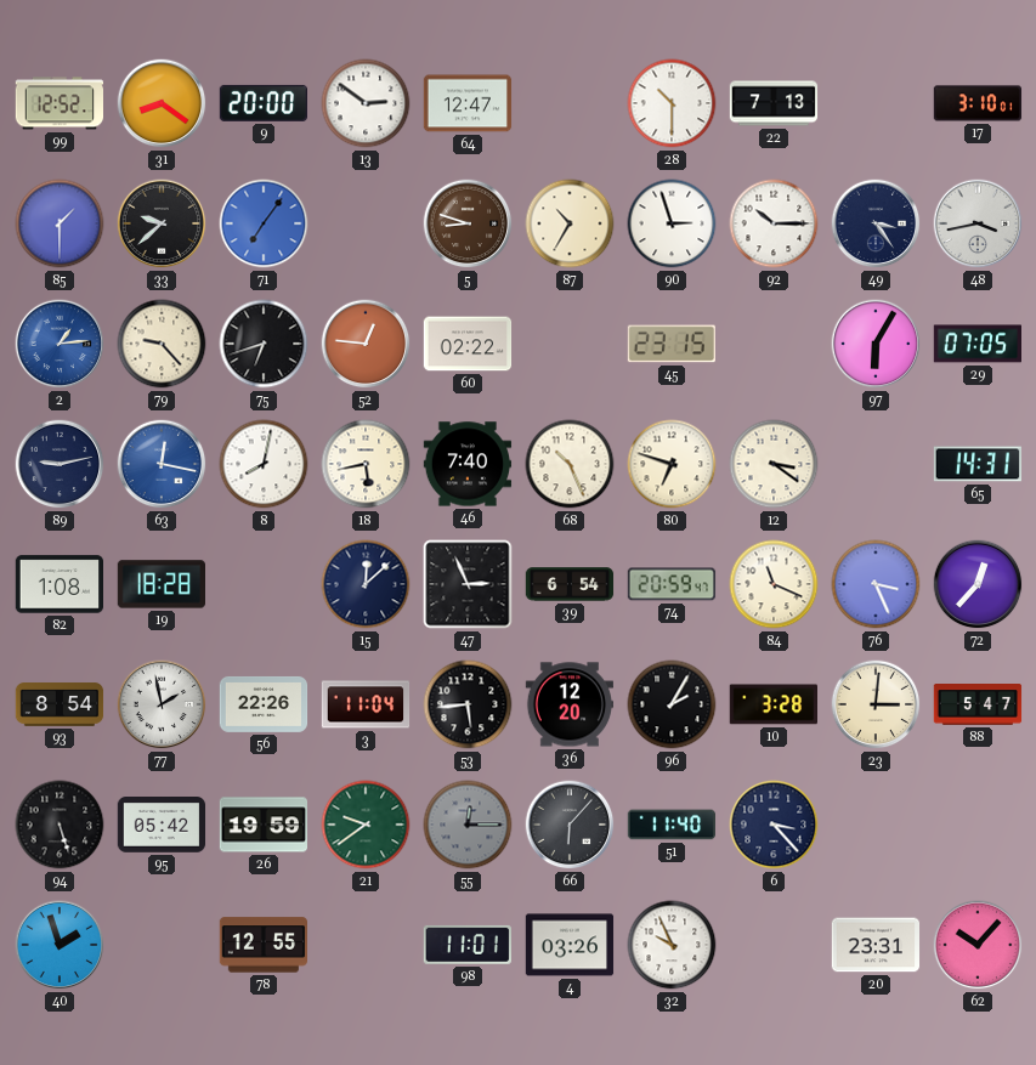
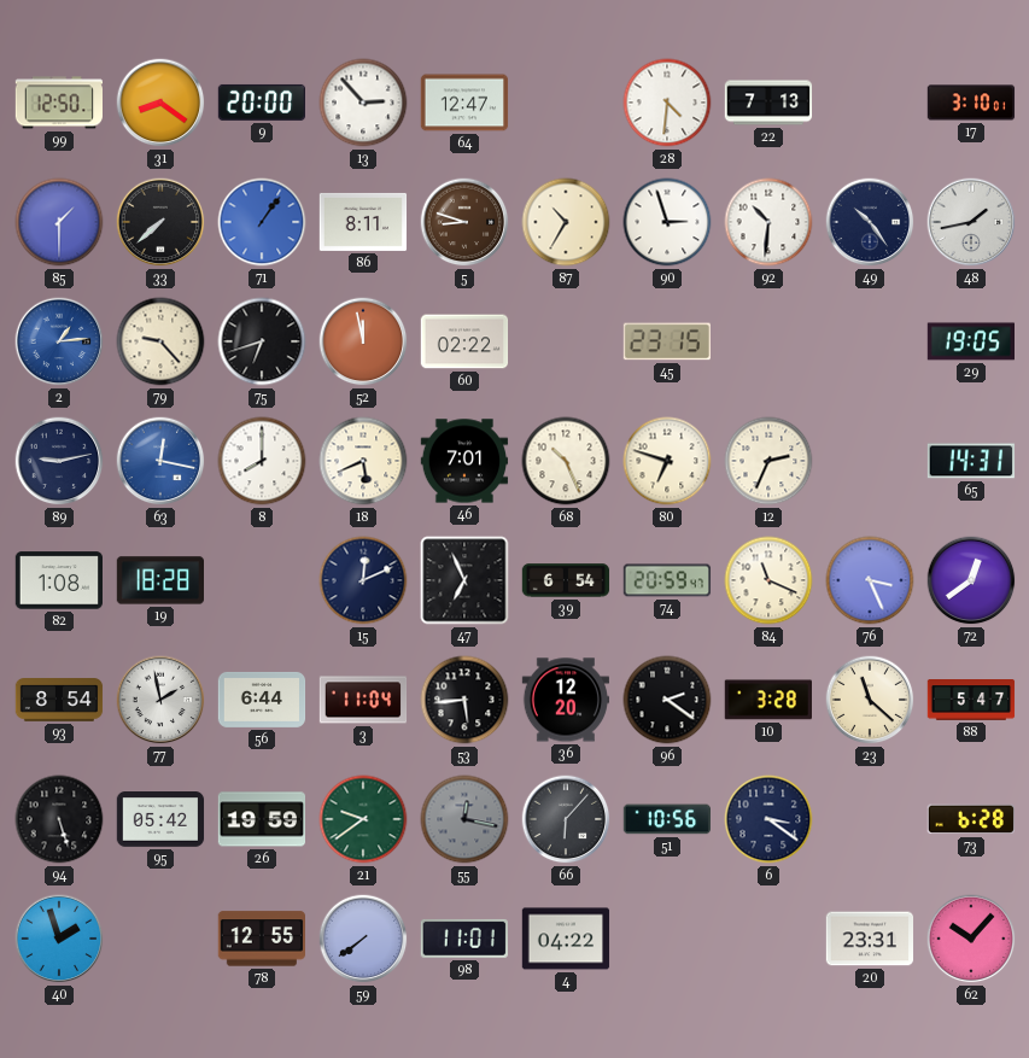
99: 12:52 -> 12:50
13: 2:51 -> 2:53
28: 10:30 -> 4:31
33: 9:38 -> 7:38
71: 7:06 -> 1:06
86: none -> 8:11
92: 10:15 -> 10:31
49: 3:24 -> 10:24
48: 3:43 -> 1:43
52: 12:46 -> 11:58
97: 6:05 -> none
29: 07:05 -> 19:05
8: 8:02 -> 8:00
18: 5:43 -> 5:41
46: 7:40 -> 7:01
12: 3:21 -> 2:34
15: 12:08 -> 12:11
47: 2:56 -> 6:56
72: 12:37 -> 12:39
56: 22:26 -> 6:44
96: 2:05 -> 2:21
23: 3:01 -> 11:22
55: 12:15 -> 12:17
51: 11:40 -> 10:56
6: 3:23 -> 3:21
73: none -> 6:28
59: none -> 7:39
4: 03:26 -> 04:22
32: 9:56 -> none
